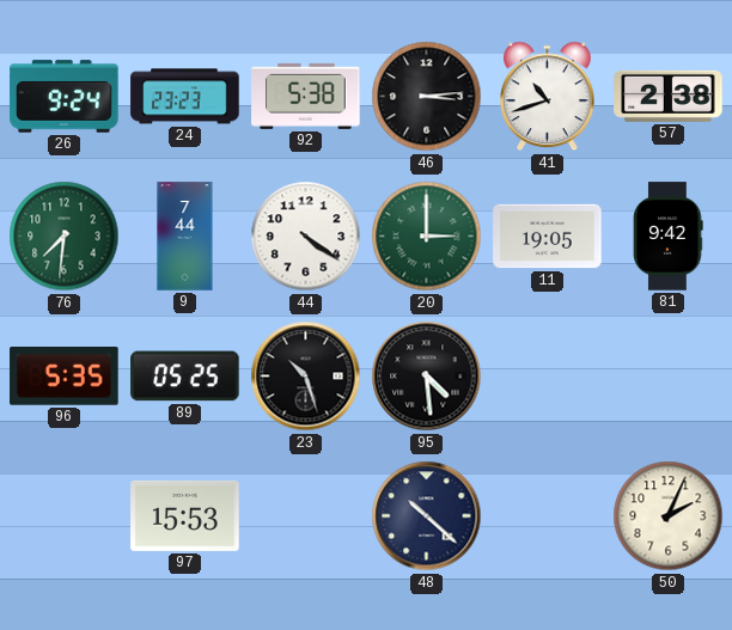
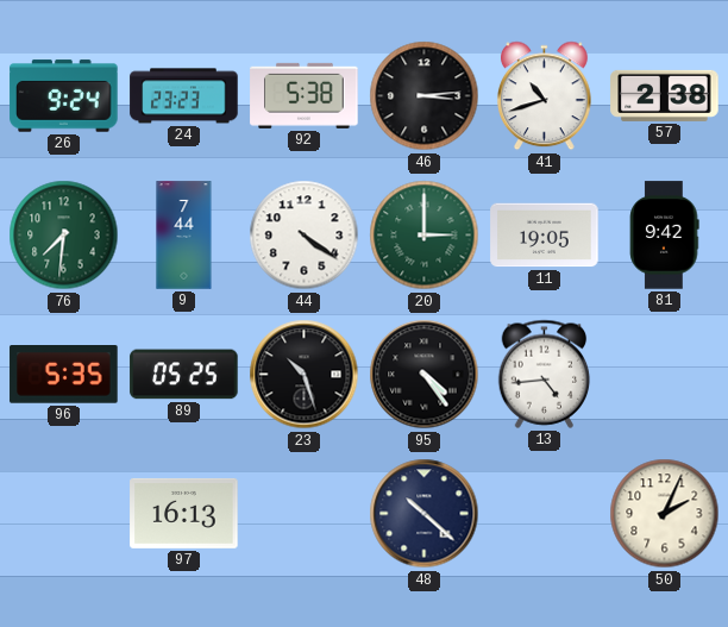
95: 4:29 -> 4:24
13: none -> 4:44
97: 15:53 -> 16:13
